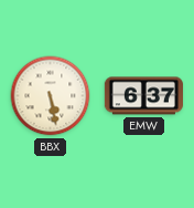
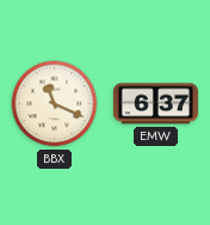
BBX: 5:28 -> 11:19
